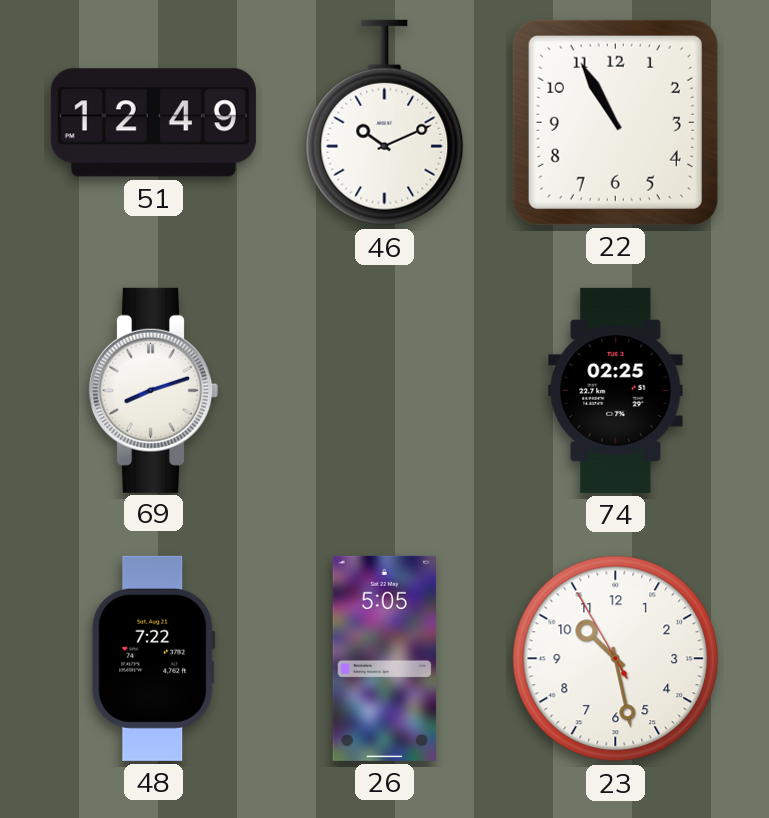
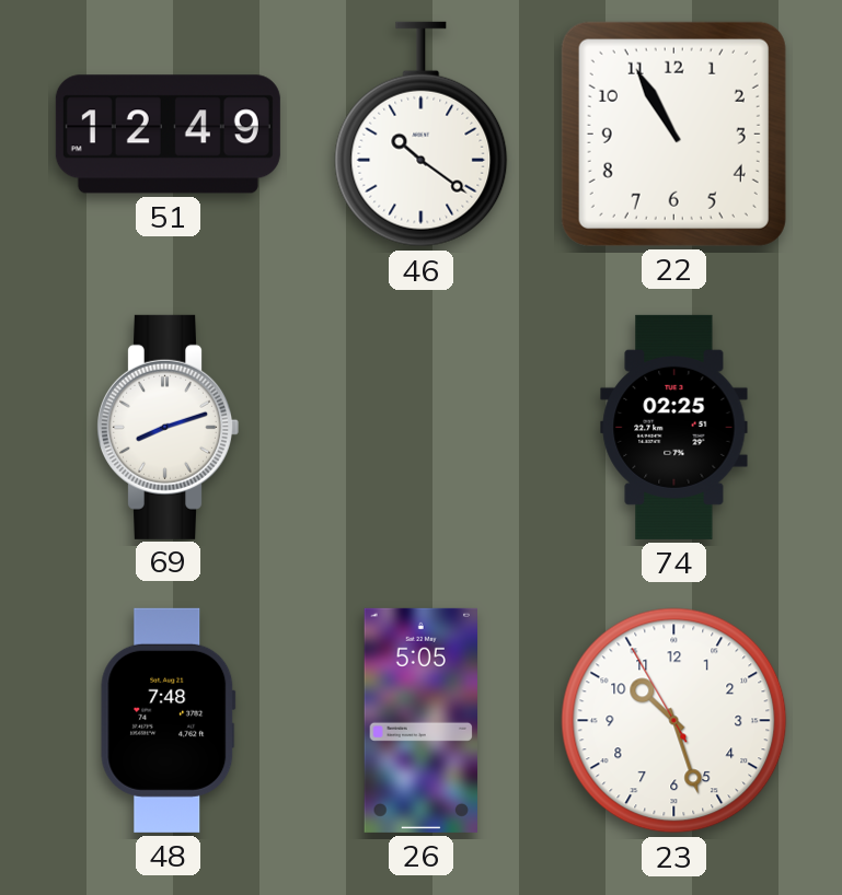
46: 10:11 -> 10:21
48: 7:22 -> 7:48
23: 10:27 -> 10:26
